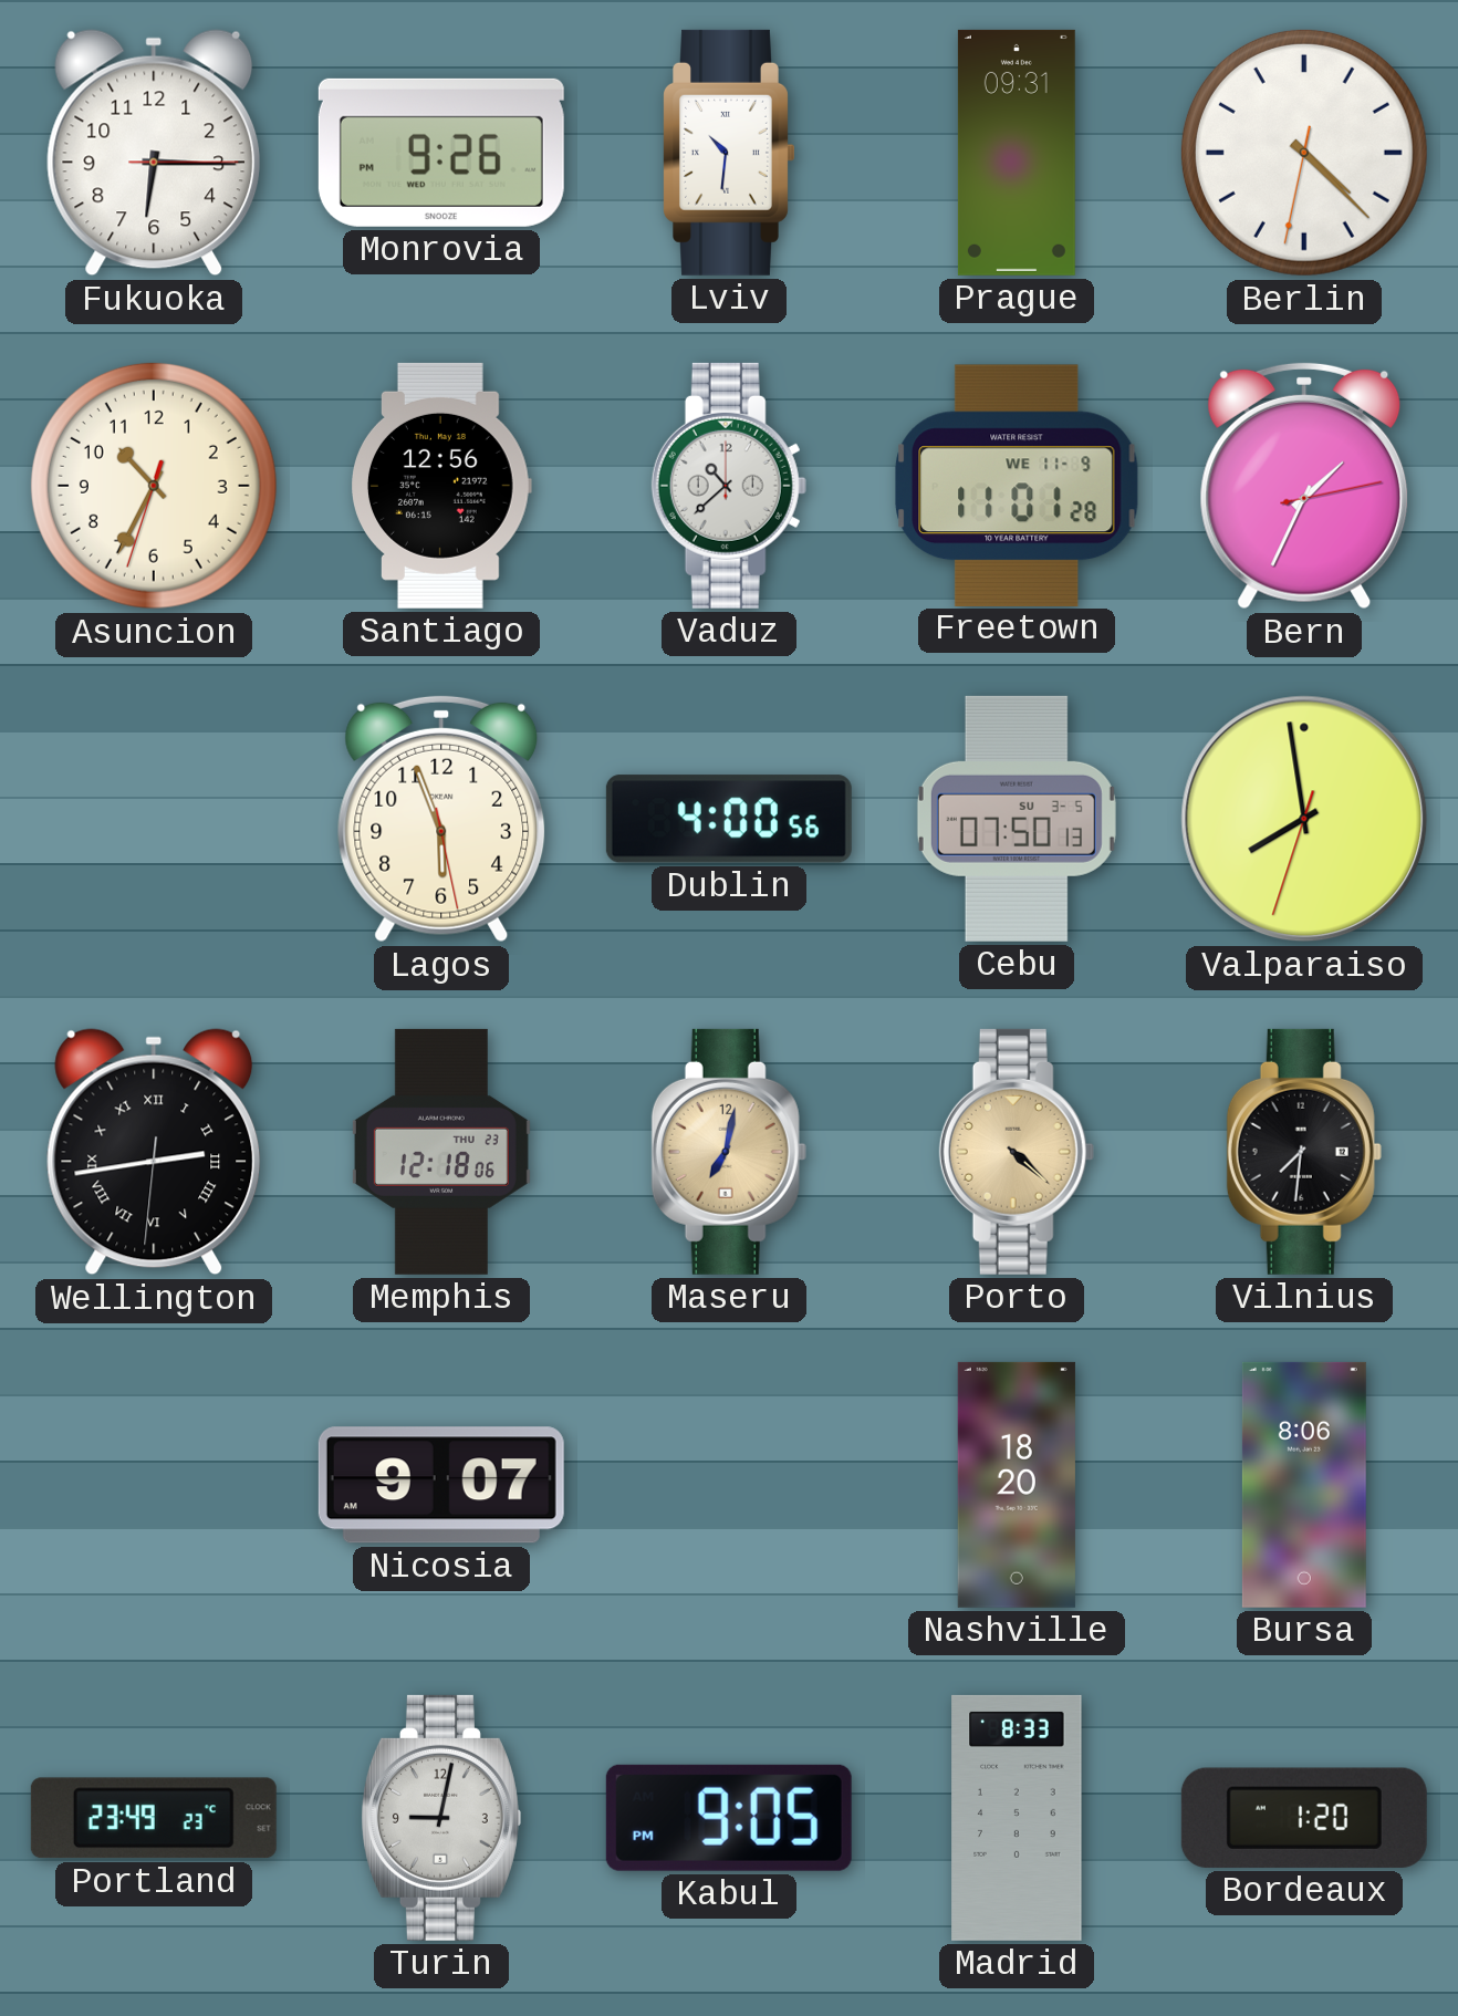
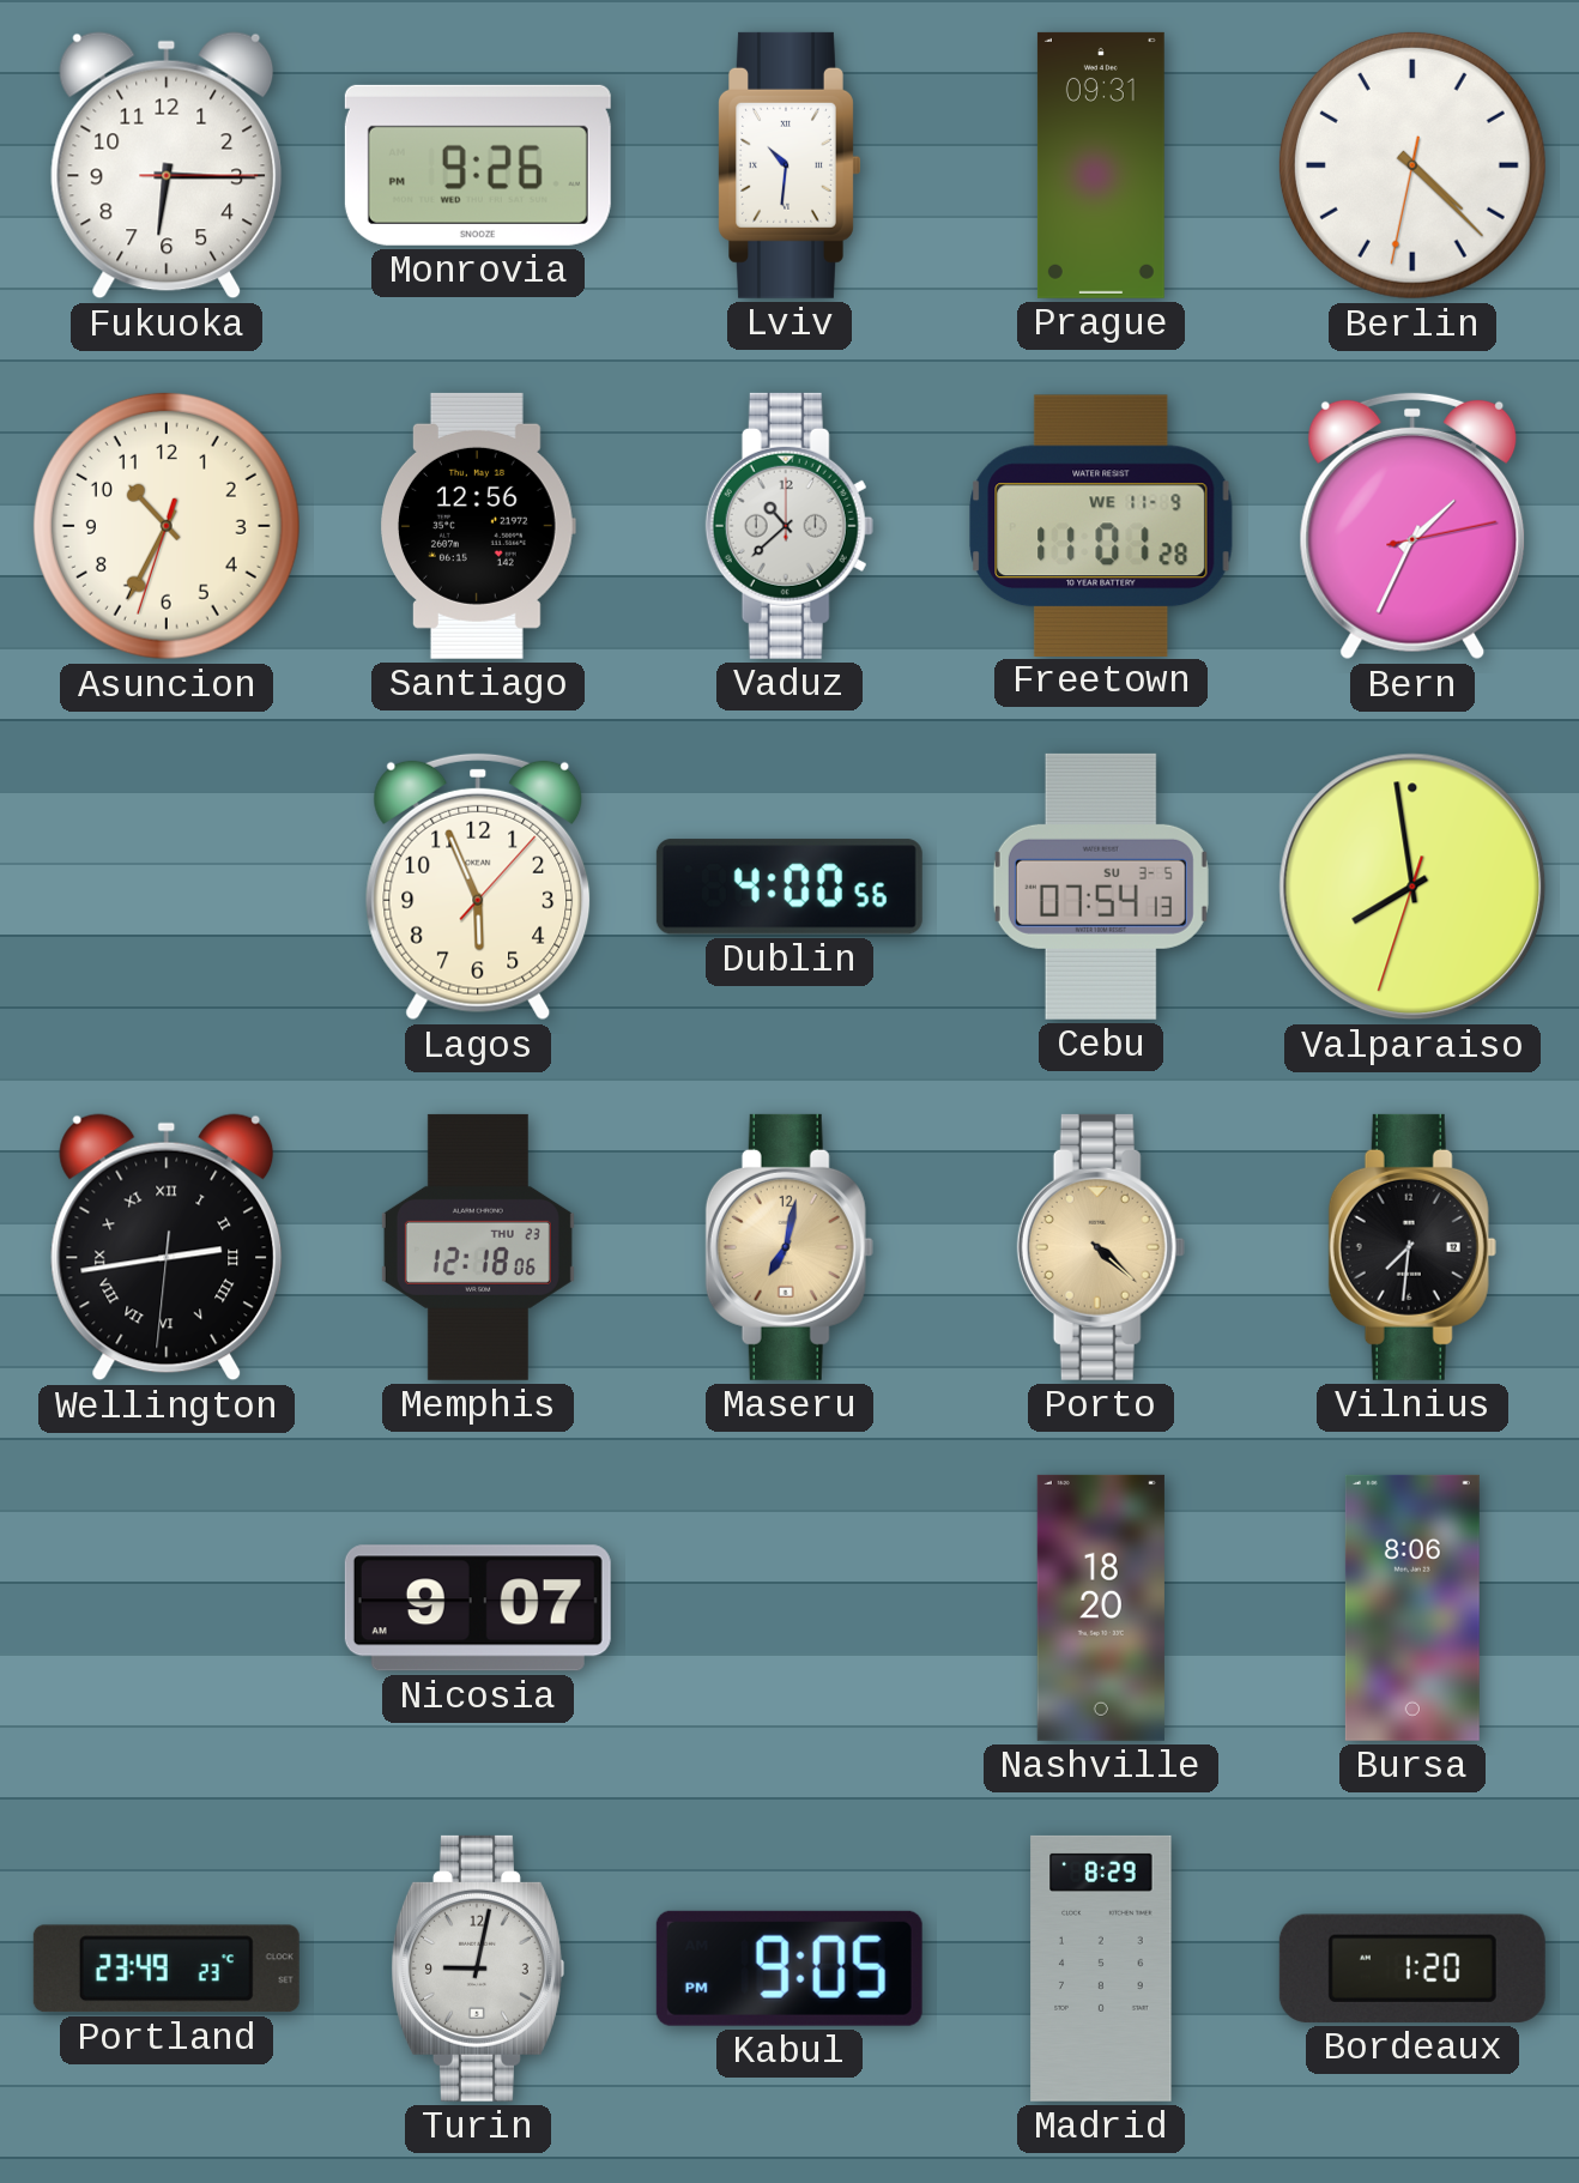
Lagos: 5:56:28 -> 5:56:07
Cebu: 07:50 -> 07:54
Madrid: 8:33 -> 8:29
